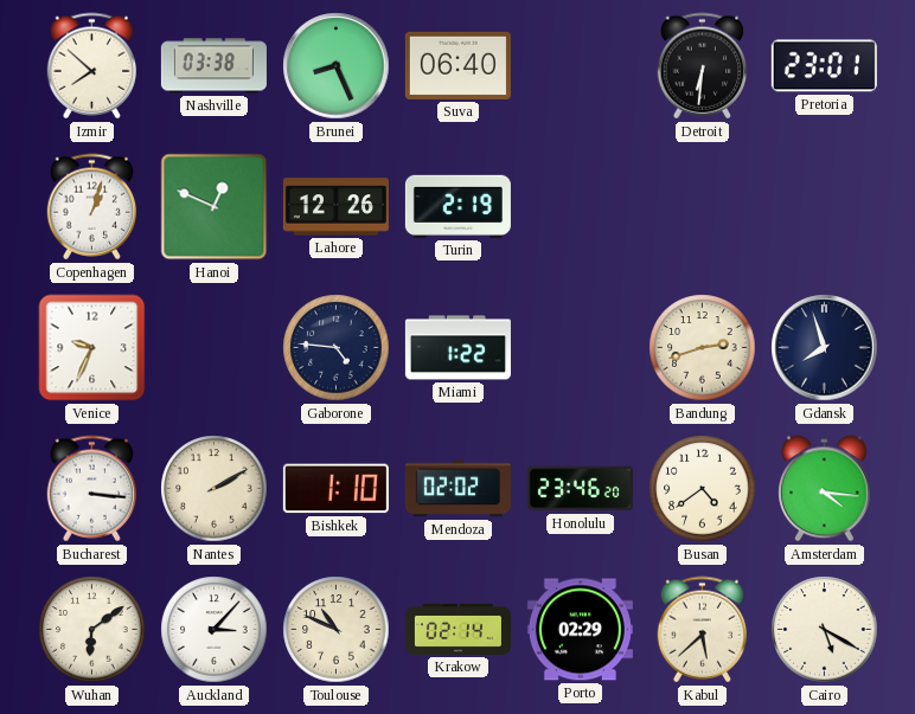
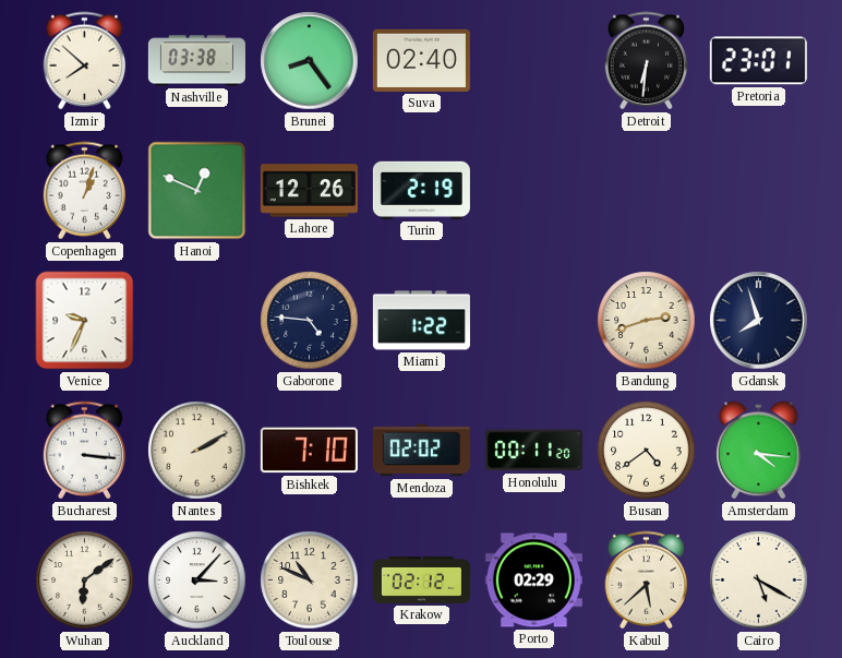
Brunei: 8:26 -> 8:24
Suva: 06:40 -> 02:40
Bishkek: 1:10 -> 7:10
Honolulu: 23:46 -> 00:11
Krakow: 02:14 -> 02:12
